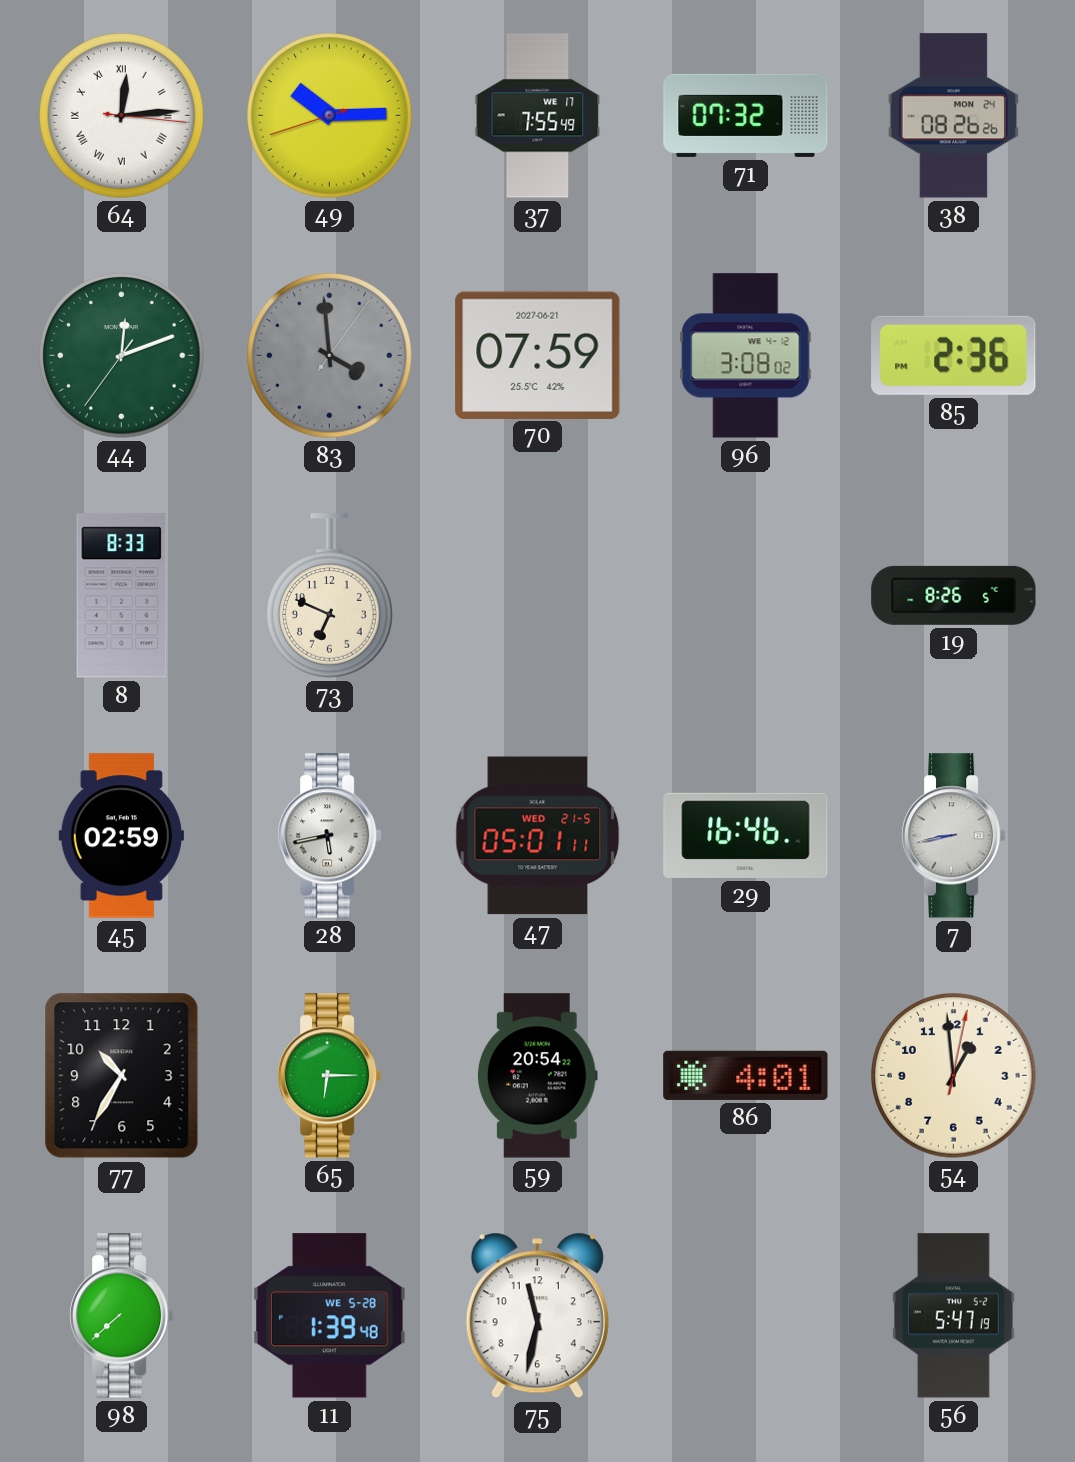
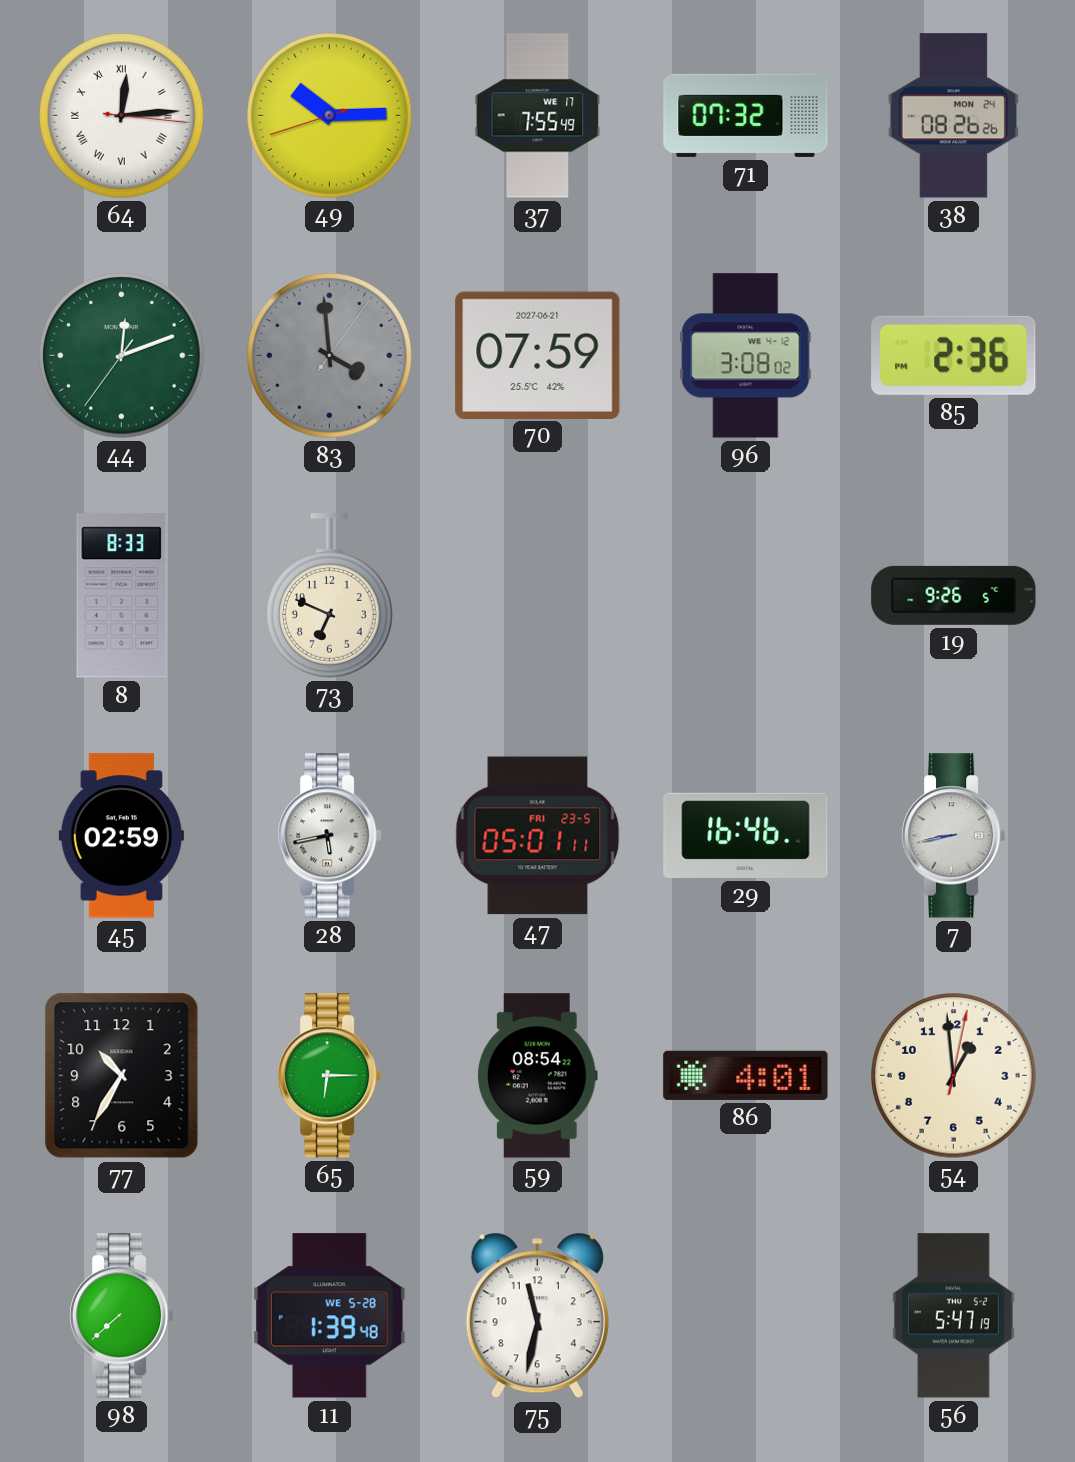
19: 8:26 -> 9:26
47 date: WED 21-5 -> FRI 23-5
59: 20:54 -> 08:54
